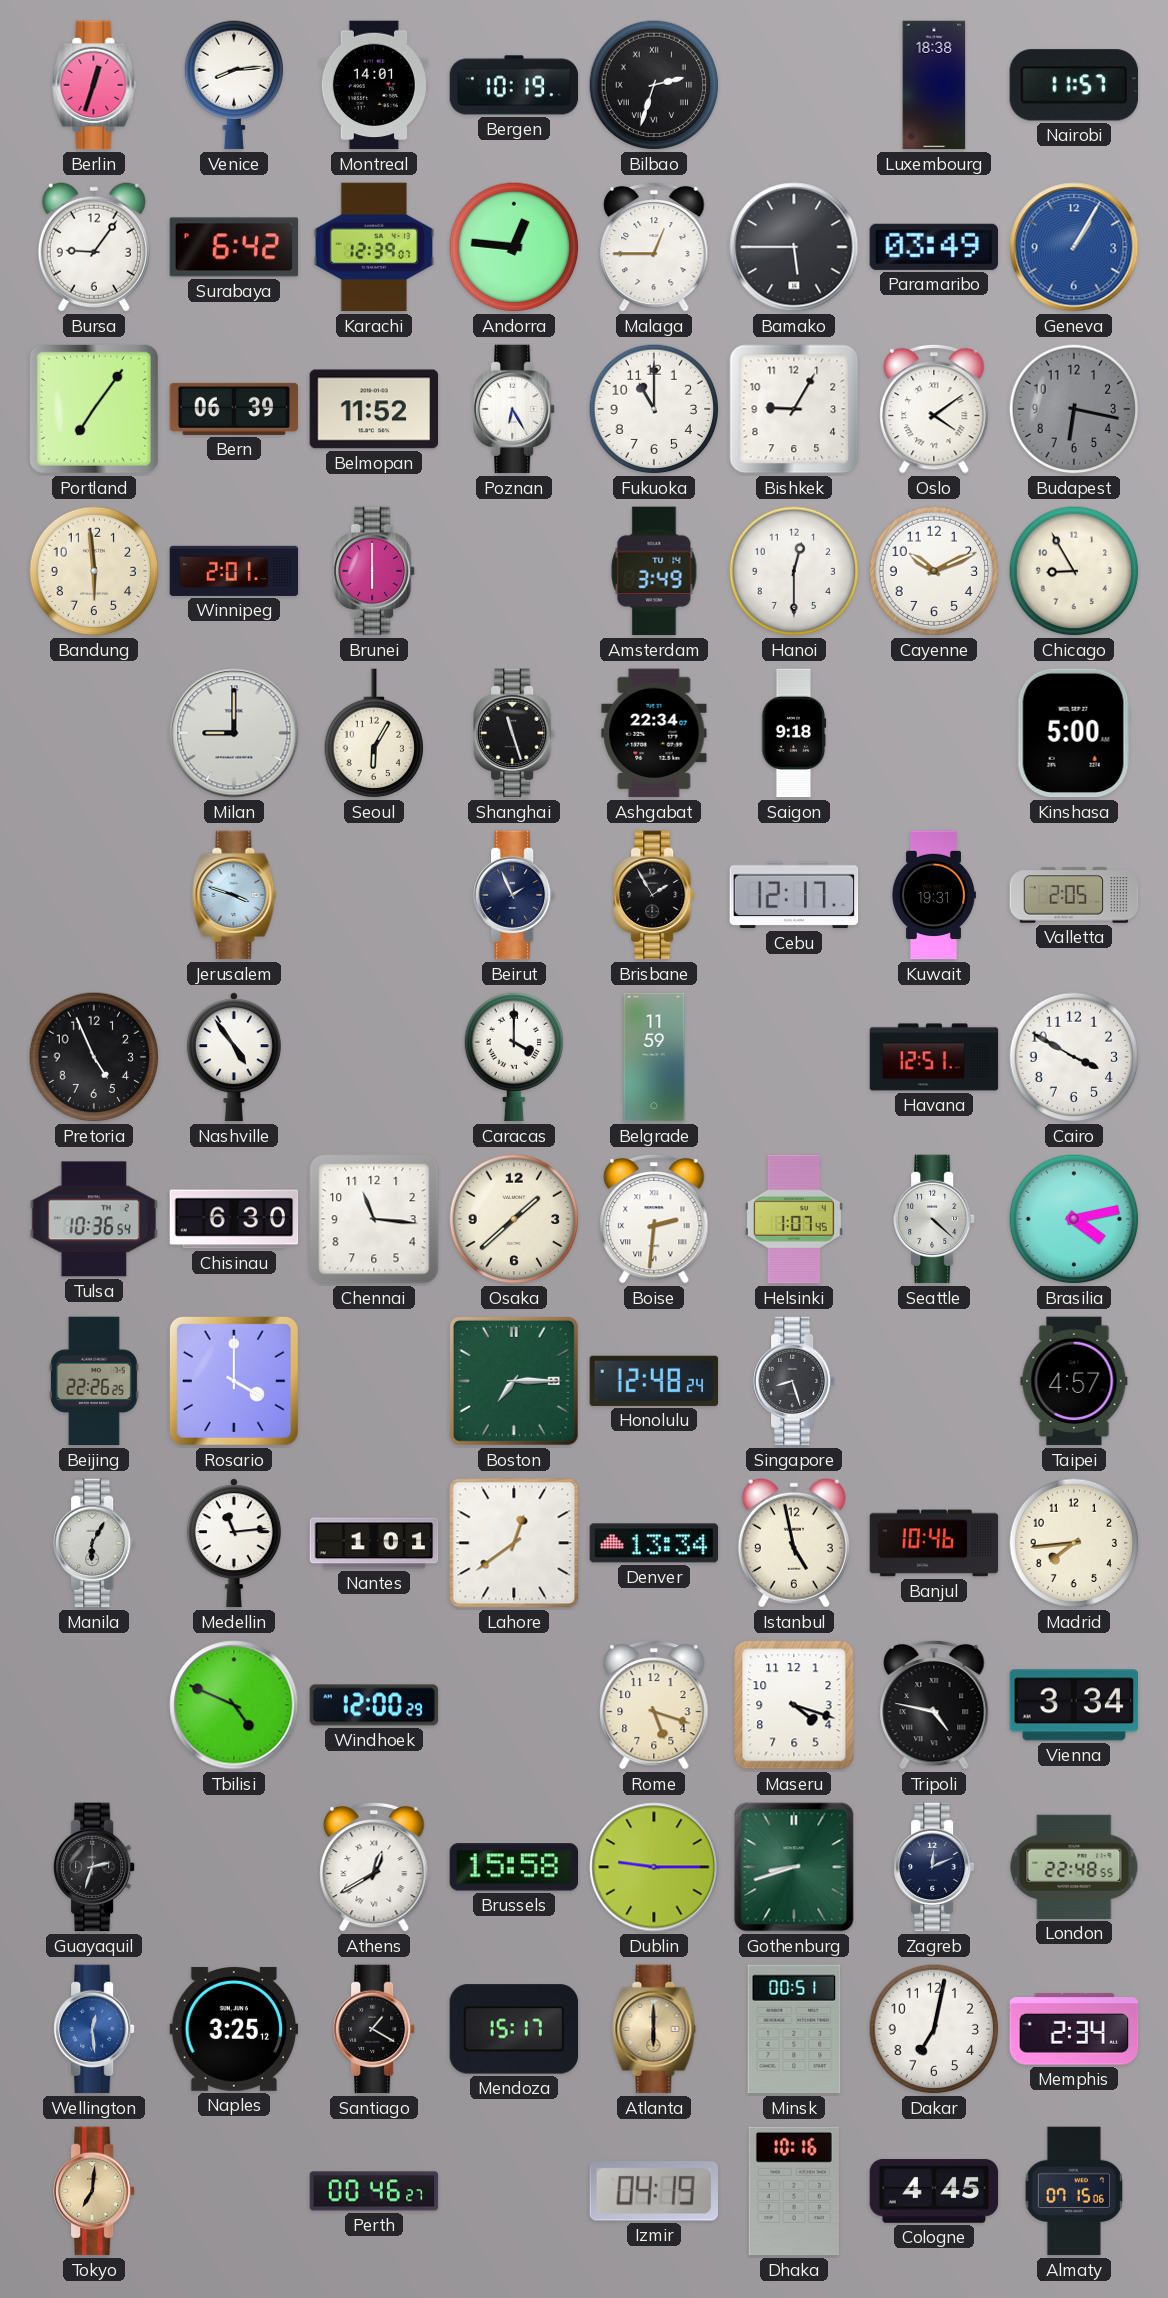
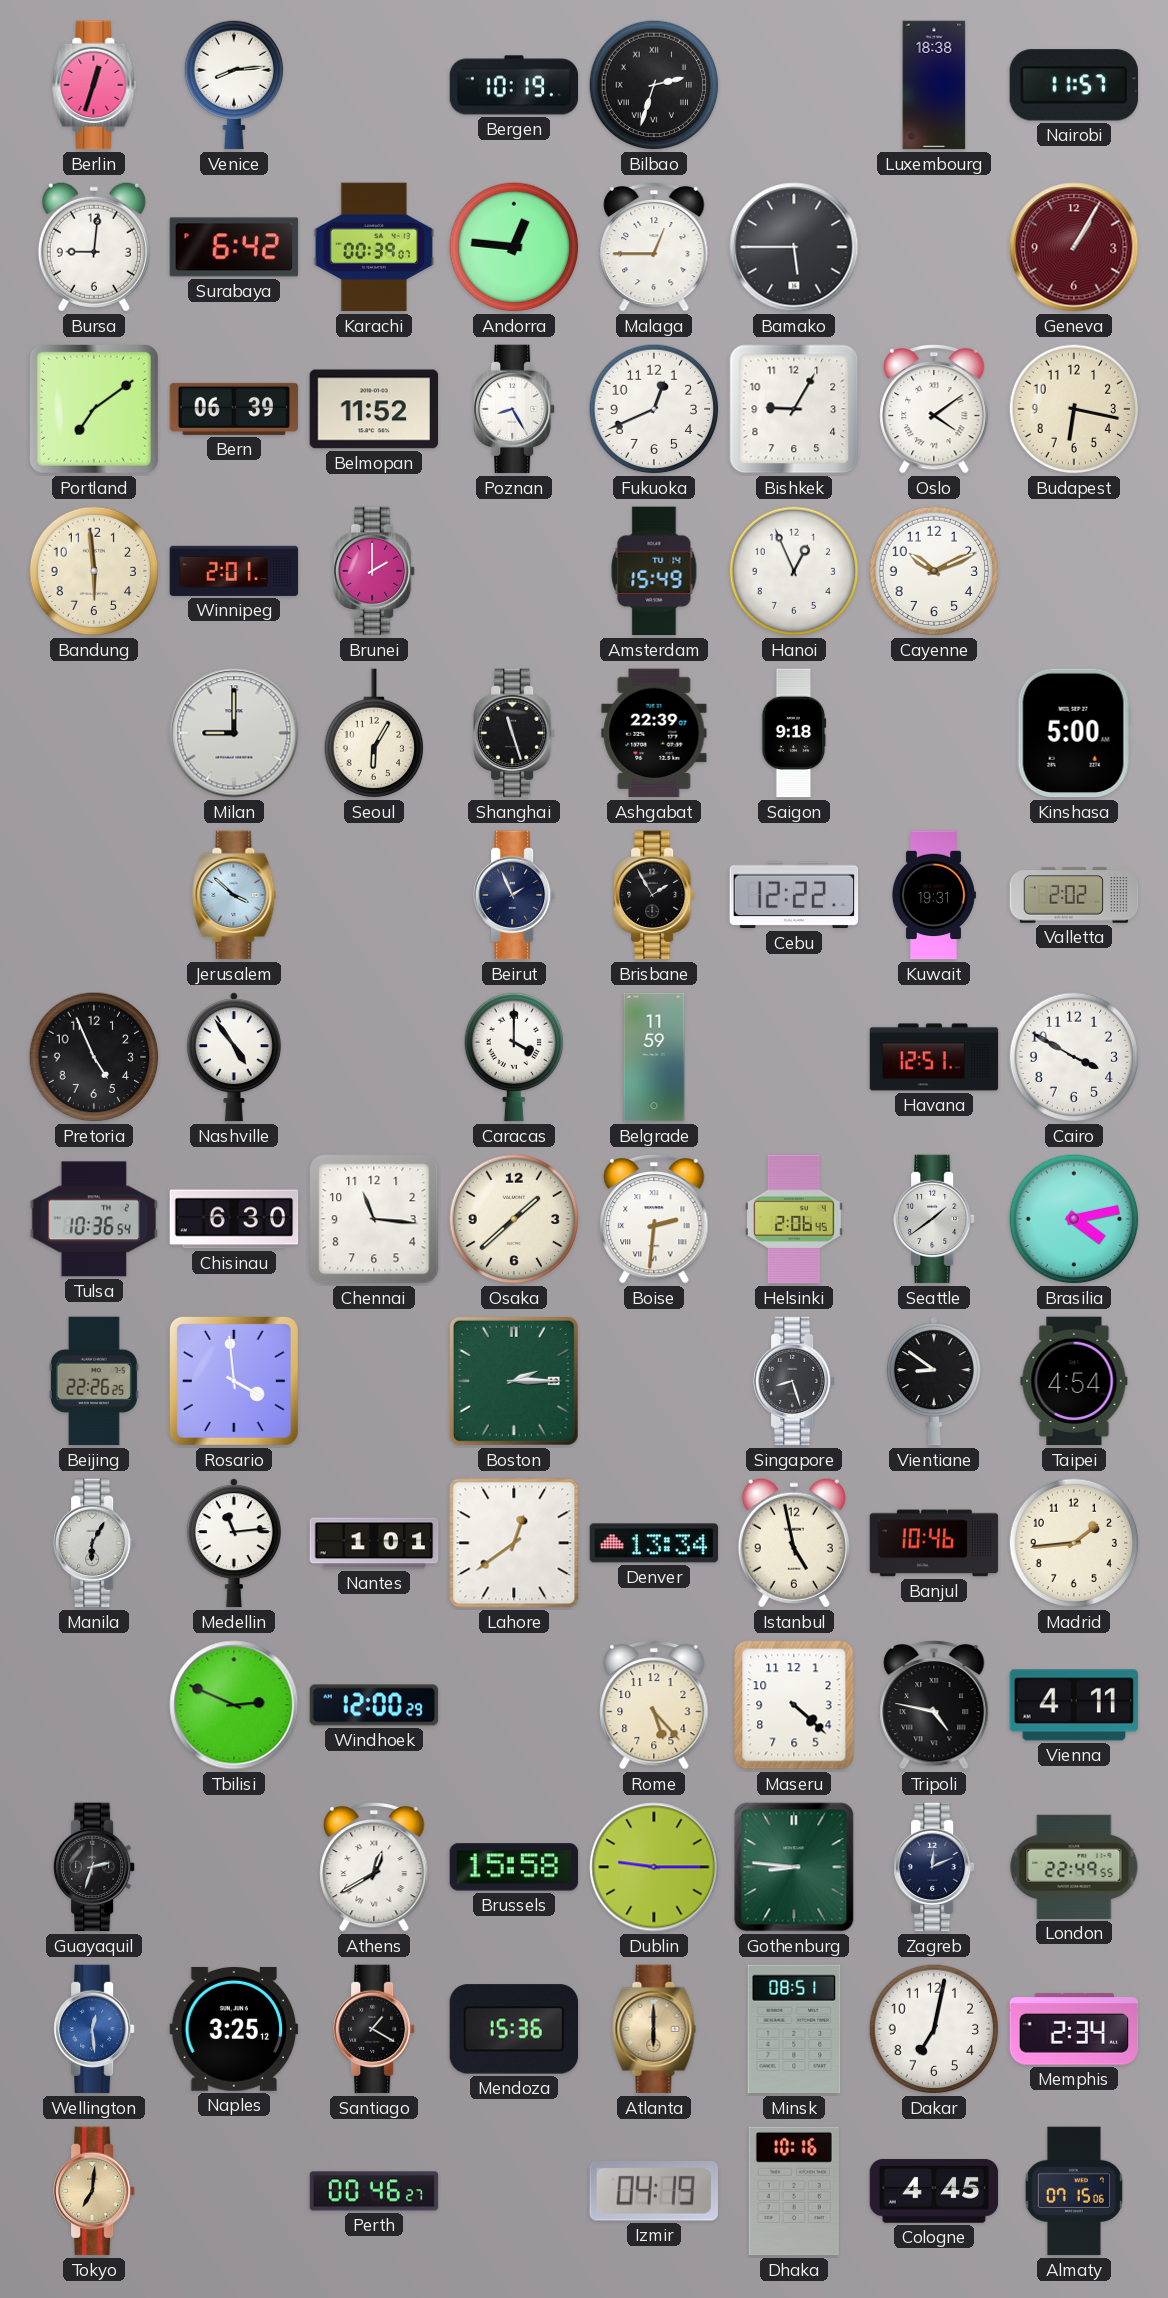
Montreal: 14:01 -> none
Bursa: 9:06 -> 9:01
Karachi: 12:39 -> 00:39
Paramaribo: 03:49 -> none
Geneva dial: blue -> burgundy
Portland: 7:06 -> 7:09
Poznan: 6:25 -> 8:25
Fukuoka: 11:00 -> 12:41
Budapest dial: grey -> cream
Brunei: 6:00 -> 2:00
Amsterdam: 3:49 -> 15:49
Hanoi: 12:30 -> 12:56
Chicago: 8:55 -> none
Ashgabat: 22:34 -> 22:39
Jerusalem: 3:48 -> 3:52
Cebu: 12:17 -> 12:22
Valletta: 2:05 -> 2:02
Helsinki: 1:07 -> 2:06
Seattle: 4:22 -> 1:39
Rosario: 4:00 -> 3:59
Boston: 7:15 -> 2:15
Honolulu: 12:48 -> none
Vientiane: none -> 8:51
Taipei: 4:57 -> 4:54
Madrid: 7:44 -> 1:44
Tbilisi: 4:49 -> 2:49
Rome: 5:18 -> 5:23
Maseru: 4:18 -> 4:22
Vienna: 3:34 -> 4:11
Gothenburg: 8:42 -> 8:46
London: 22:48 -> 22:49
Mendoza: 15:17 -> 15:36
Minsk: 00:51 -> 08:51
